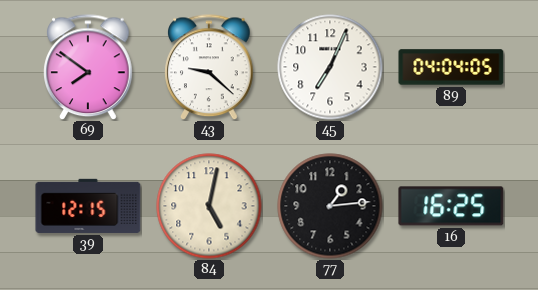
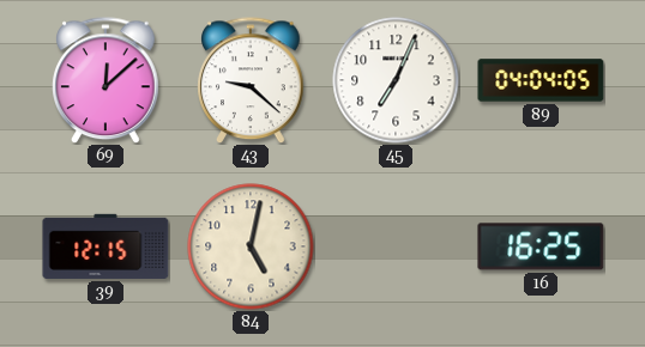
69: 7:51 -> 12:08
77: 1:14 -> none
